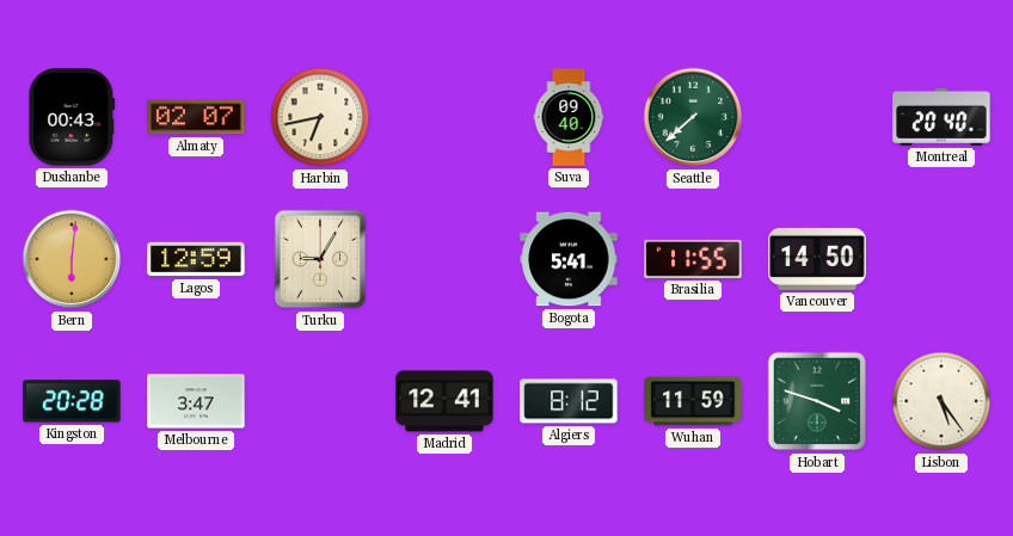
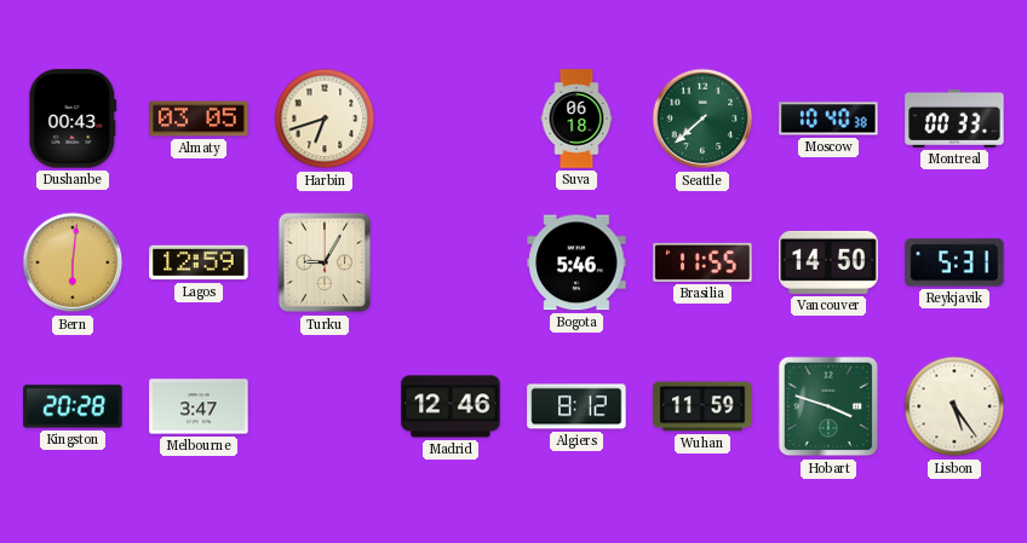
Almaty: 02:07 -> 03:05
Harbin: 6:43 -> 6:42
Suva: 09:40 -> 06:18
Moscow: none -> 10:40
Montreal: 20:40 -> 00:33
Bogota: 5:41 -> 5:46
Reykjavik: none -> 5:31
Madrid: 12:41 -> 12:46
